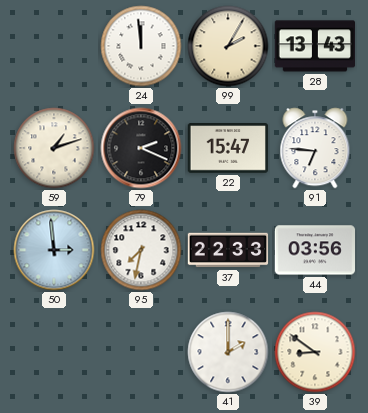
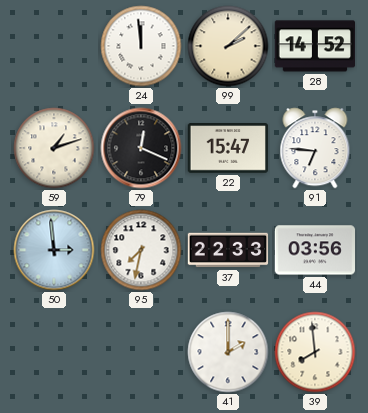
99: 2:05 -> 2:08
28: 13:43 -> 14:52
79: 2:19 -> 12:19
39: 8:51 -> 7:59
